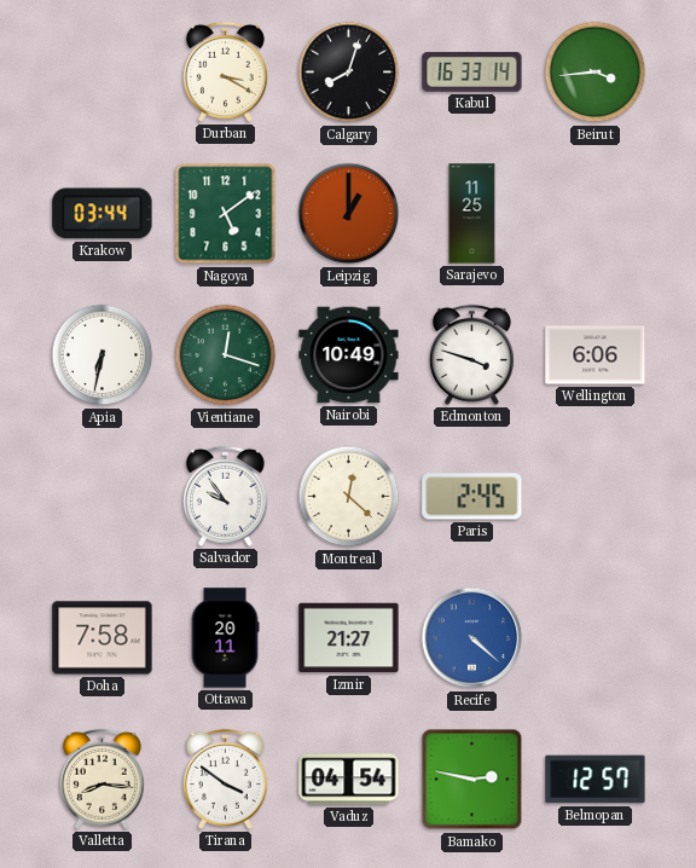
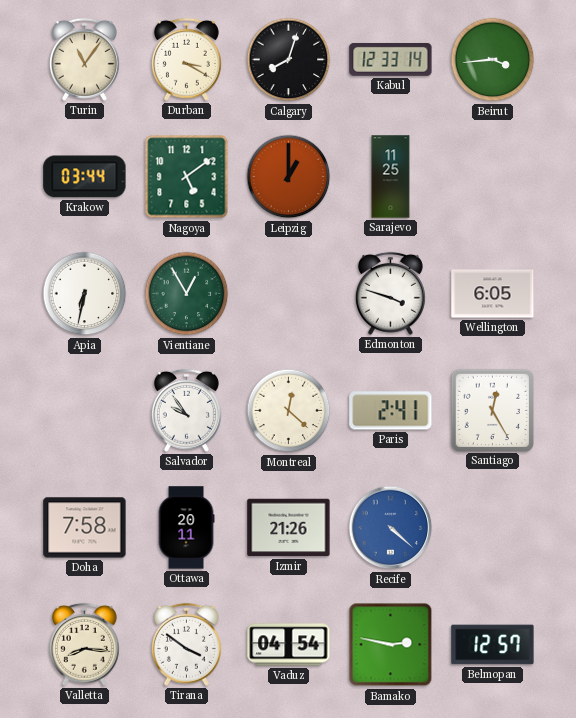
Turin: none -> 11:06
Kabul: 16:33 -> 12:33
Vientiane: 12:18 -> 12:55
Nairobi: 10:49 -> none
Wellington: 6:06 -> 6:05
Paris: 2:45 -> 2:41
Santiago: none -> 12:25
Izmir: 21:27 -> 21:26
